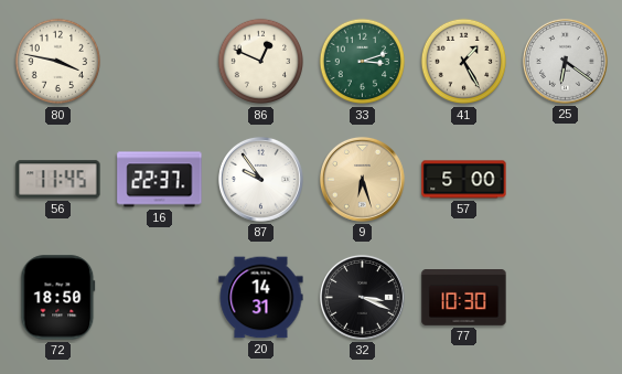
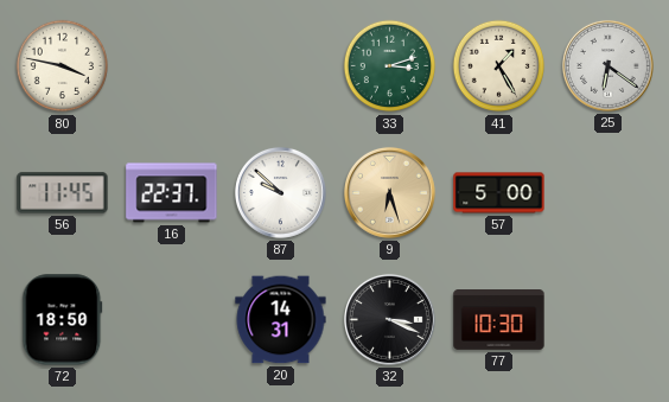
86: 12:49 -> none
87: 9:54 -> 9:52
